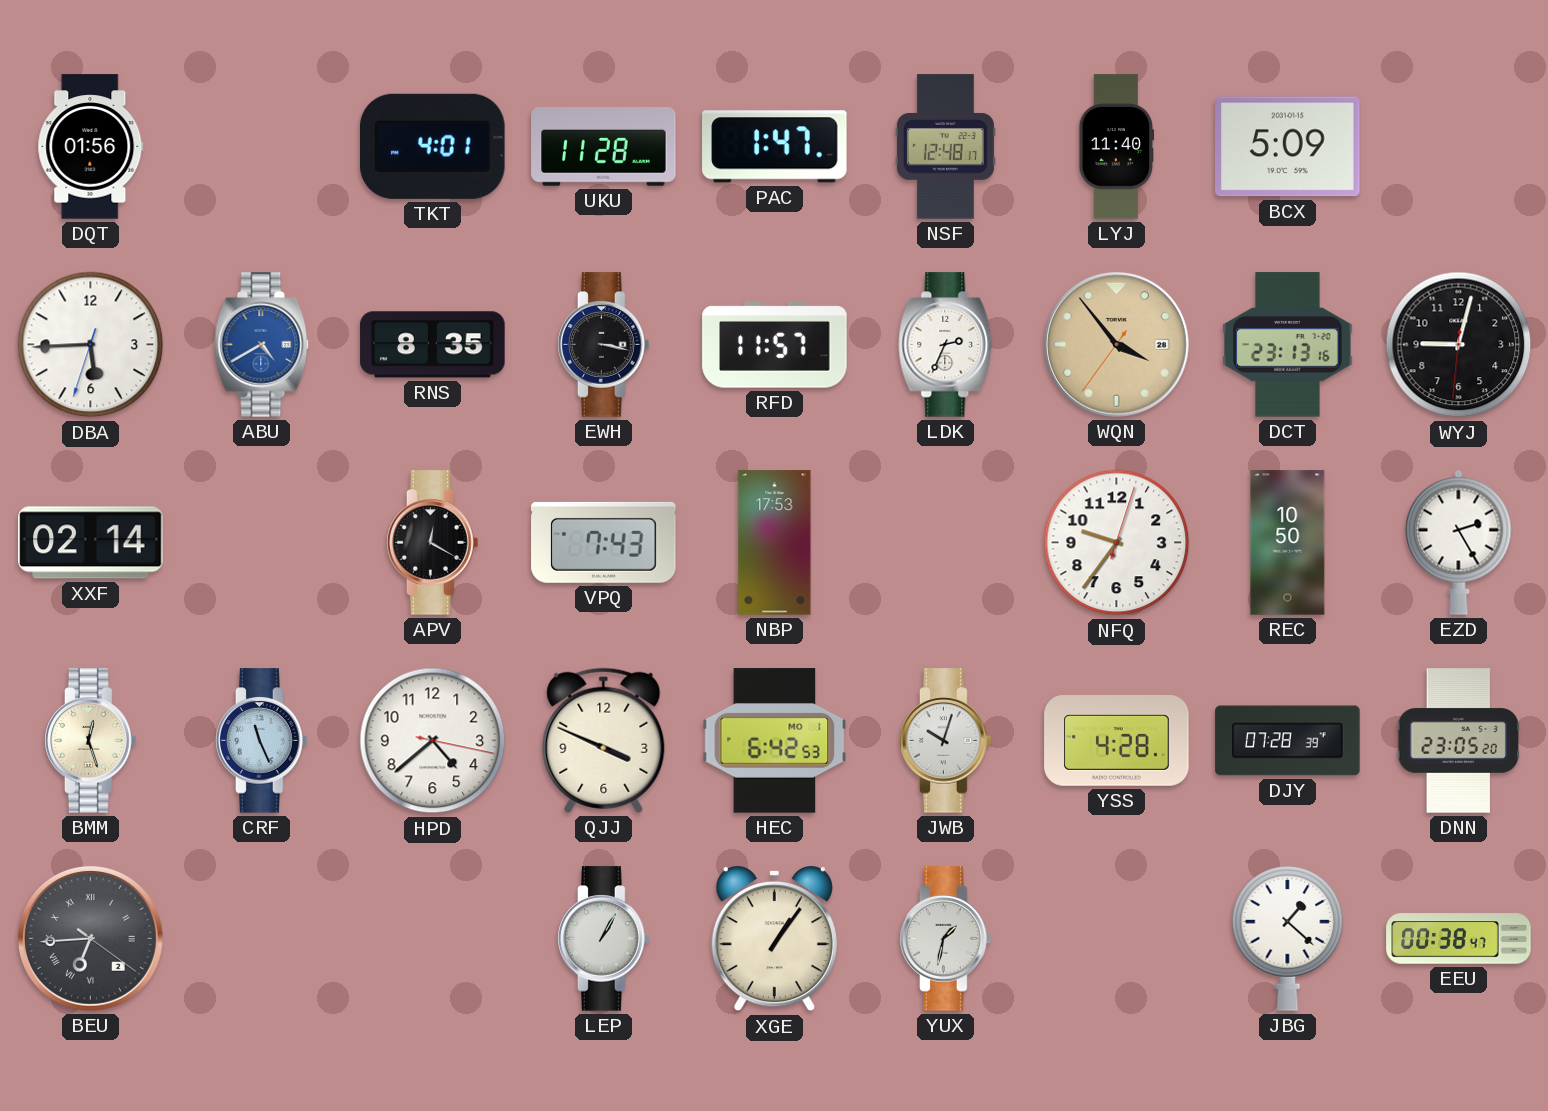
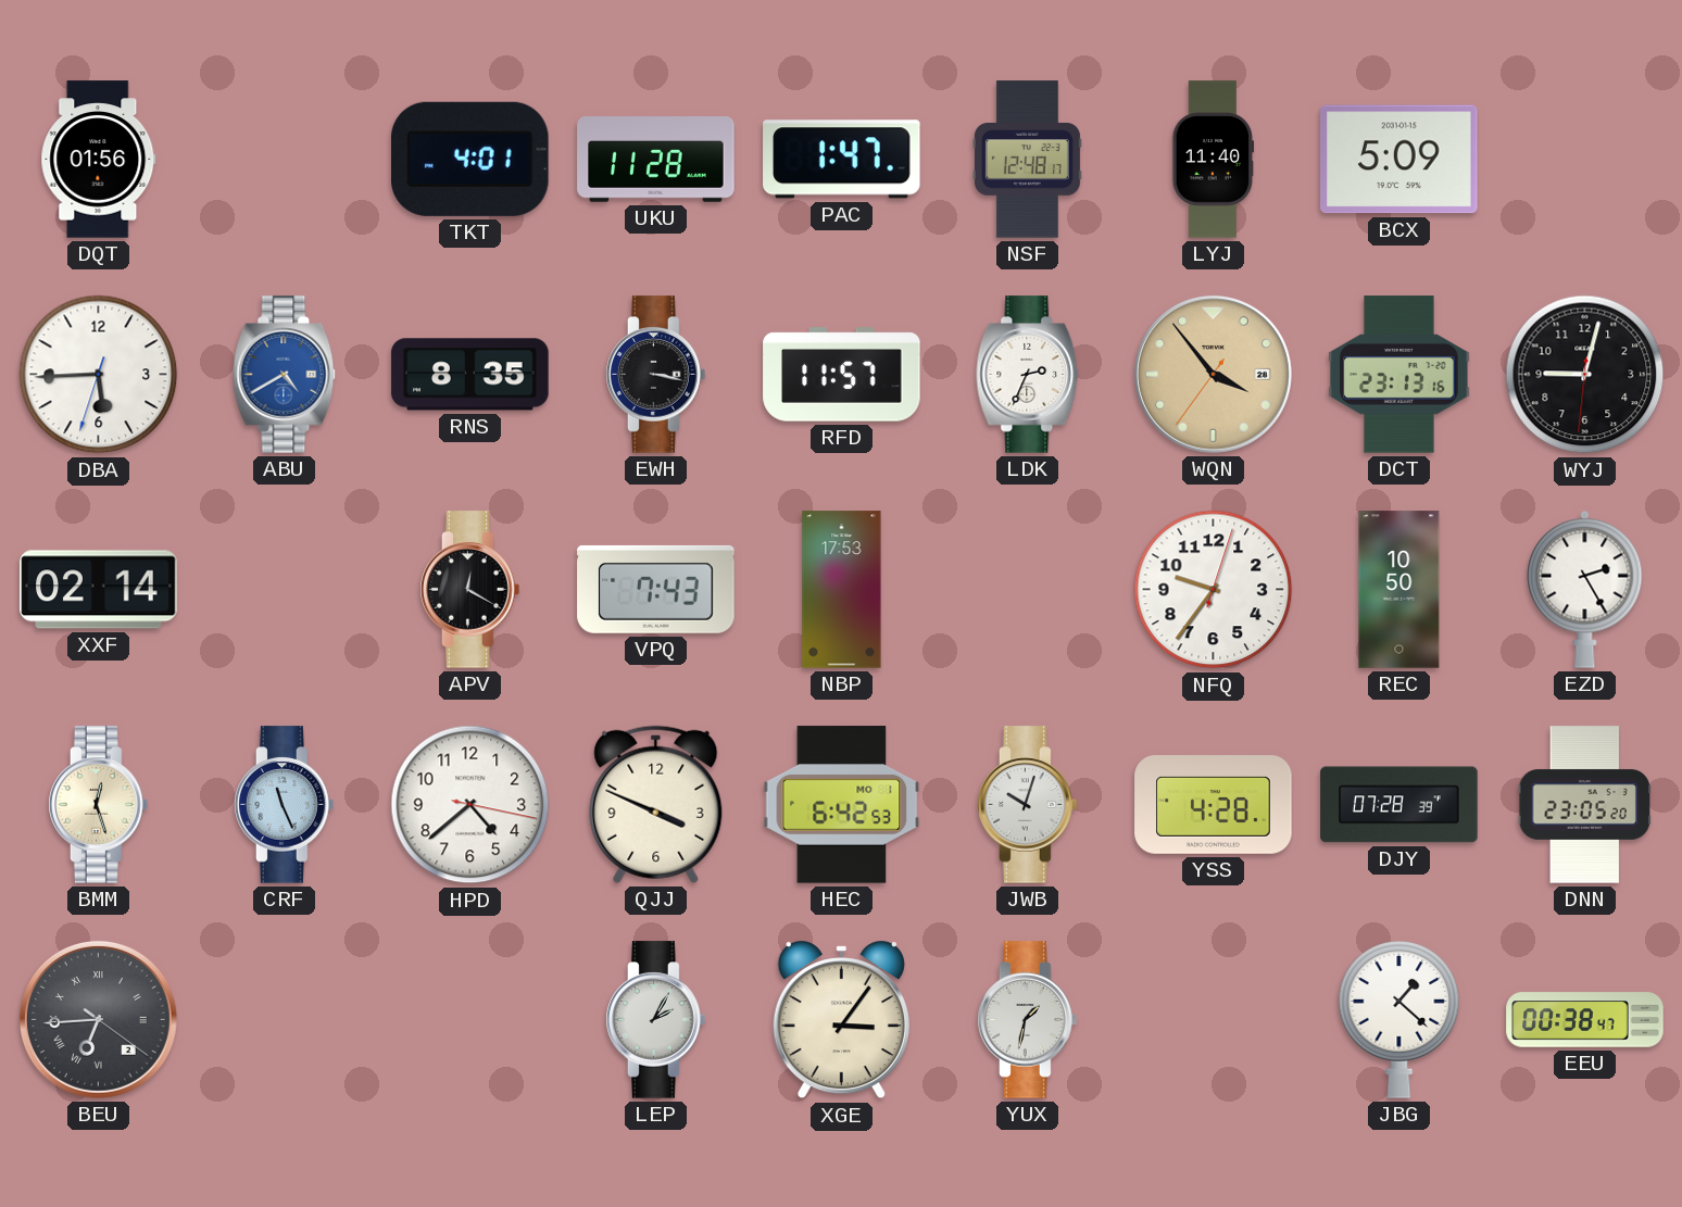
LEP: 1:05 -> 2:05
XGE: 1:06 -> 3:06
